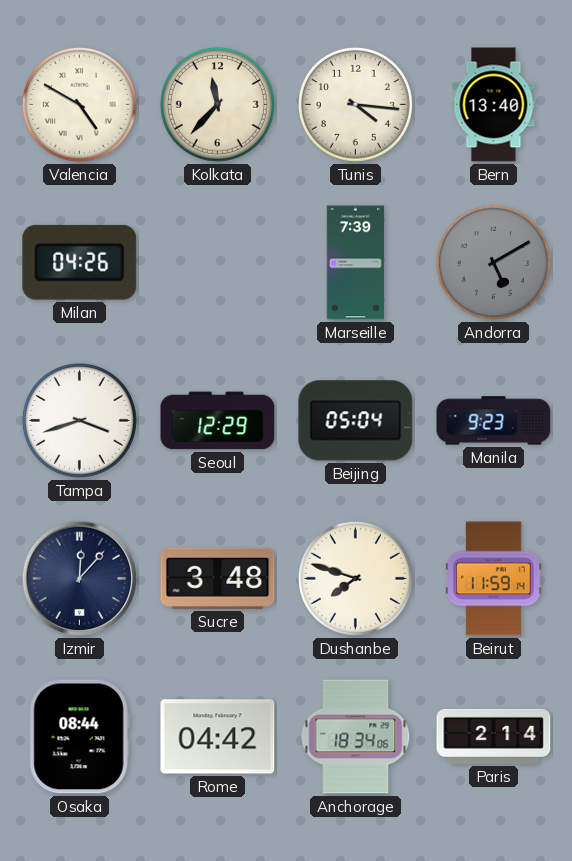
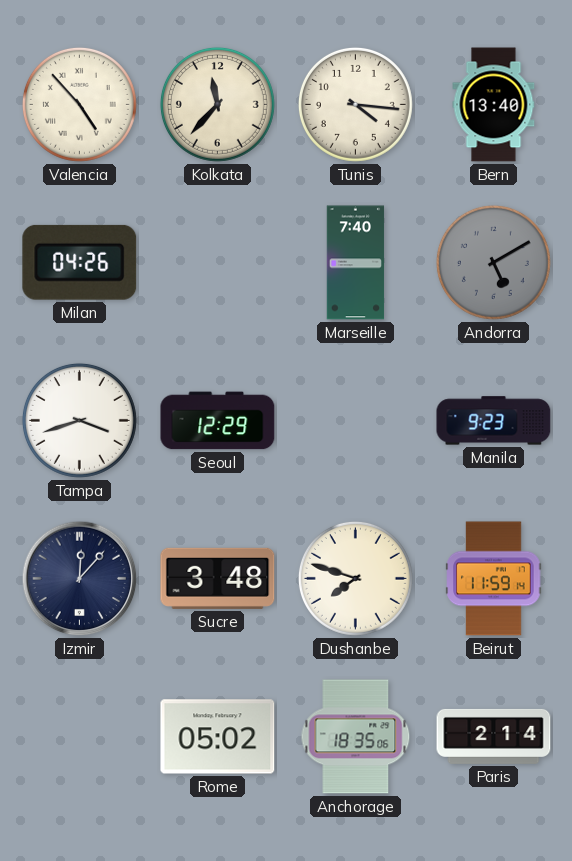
Valencia: 4:50 -> 4:53
Marseille: 7:39 -> 7:40
Beijing: 05:04 -> none
Osaka: 08:44 -> none
Rome: 04:42 -> 05:02
Anchorage: 18:34 -> 18:35
